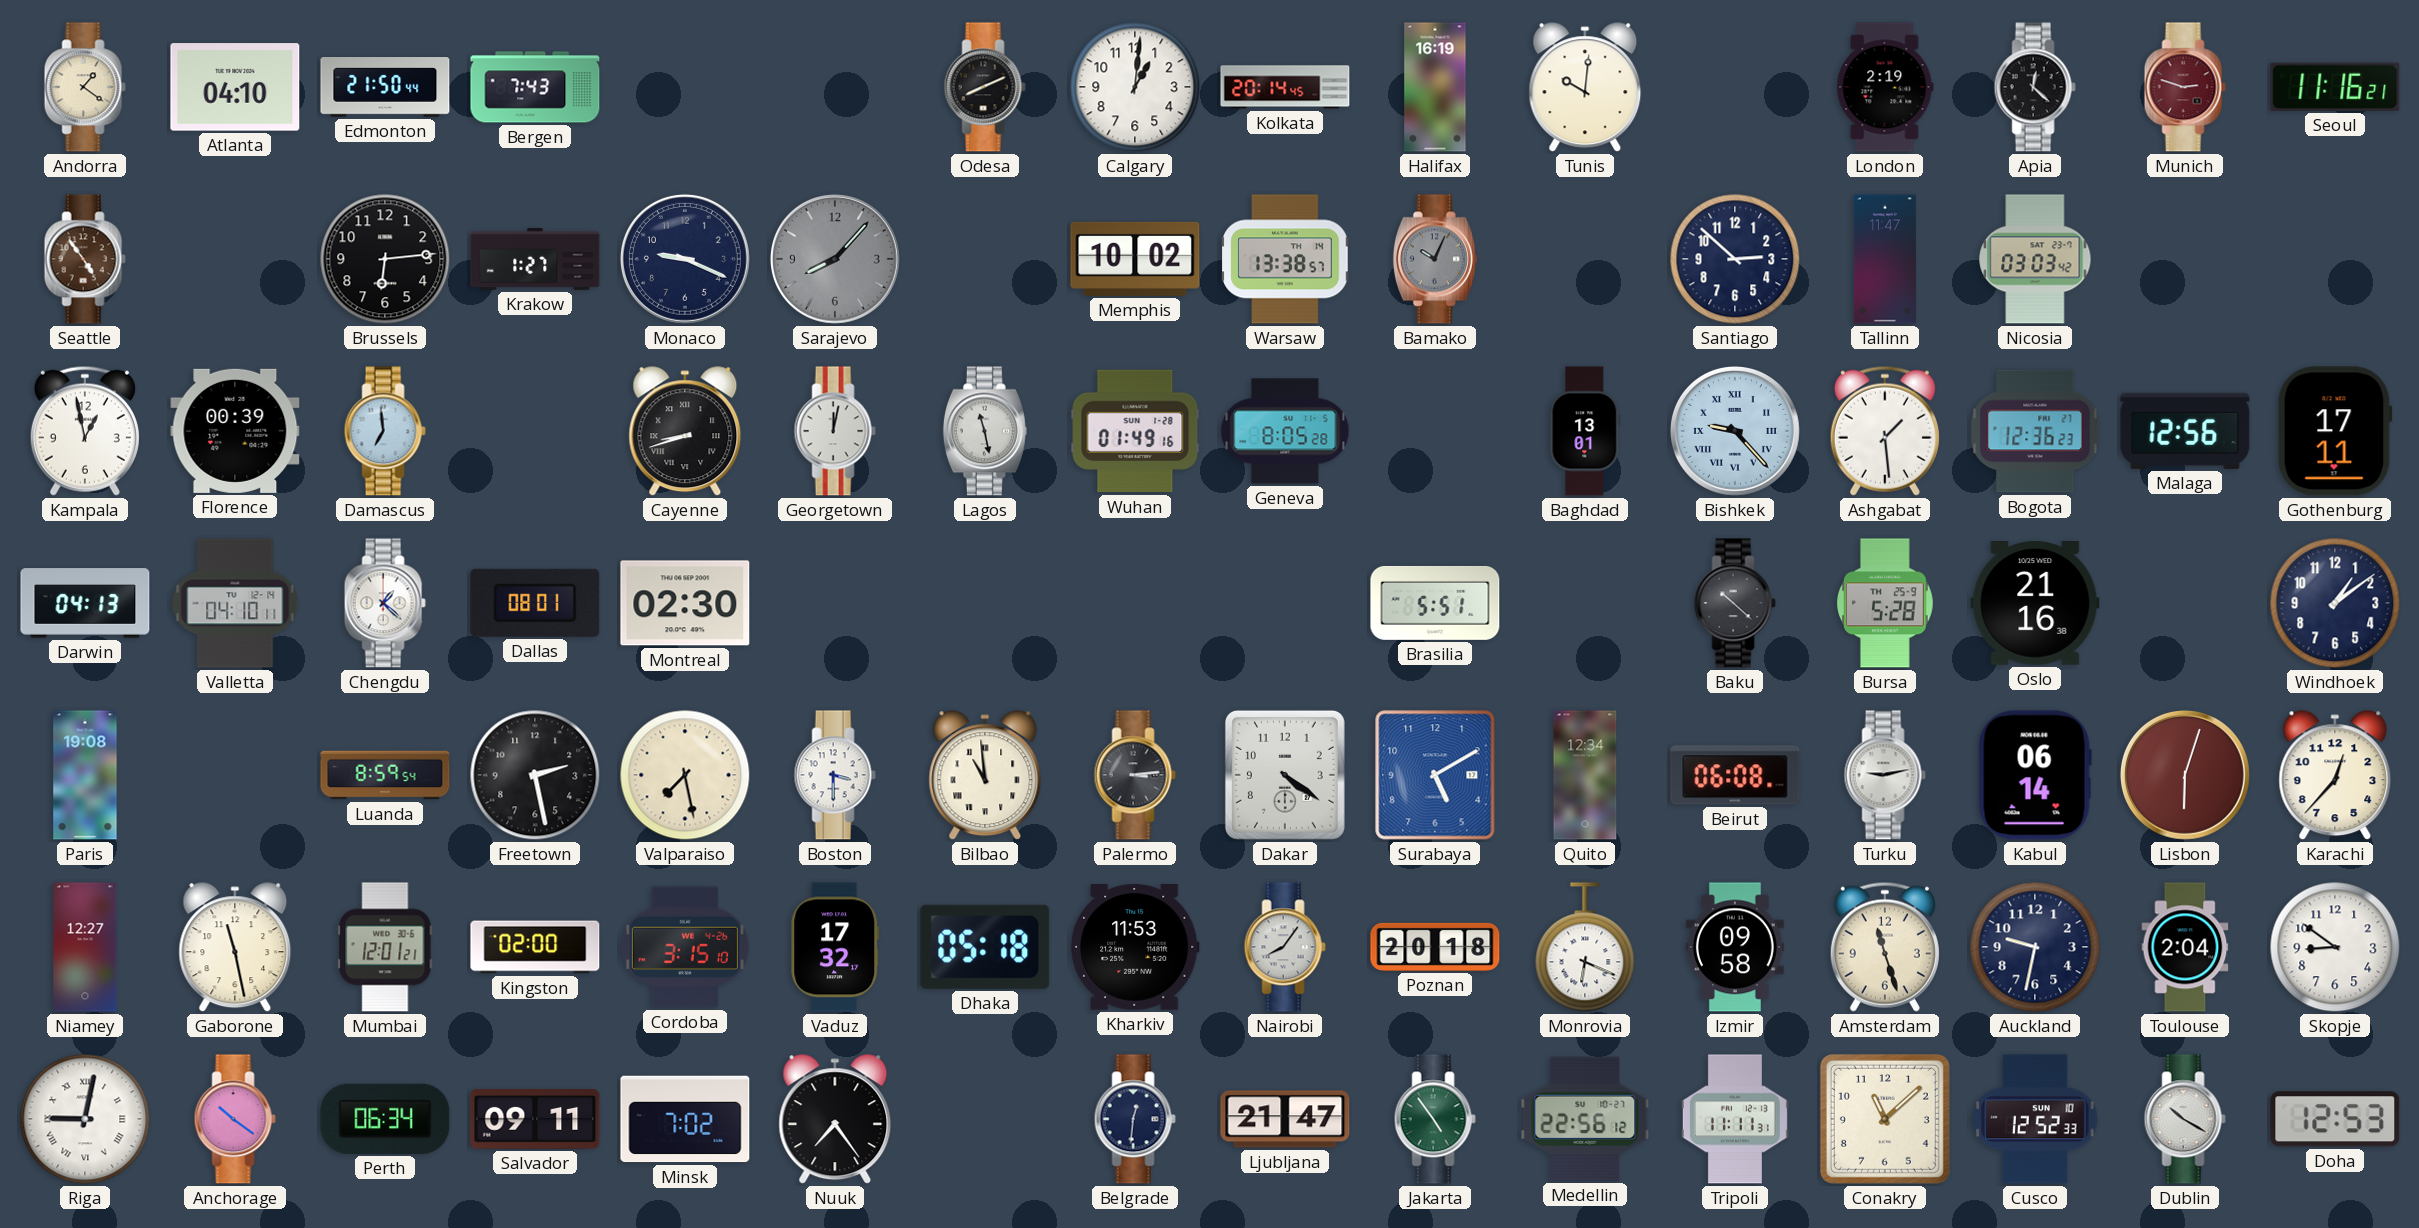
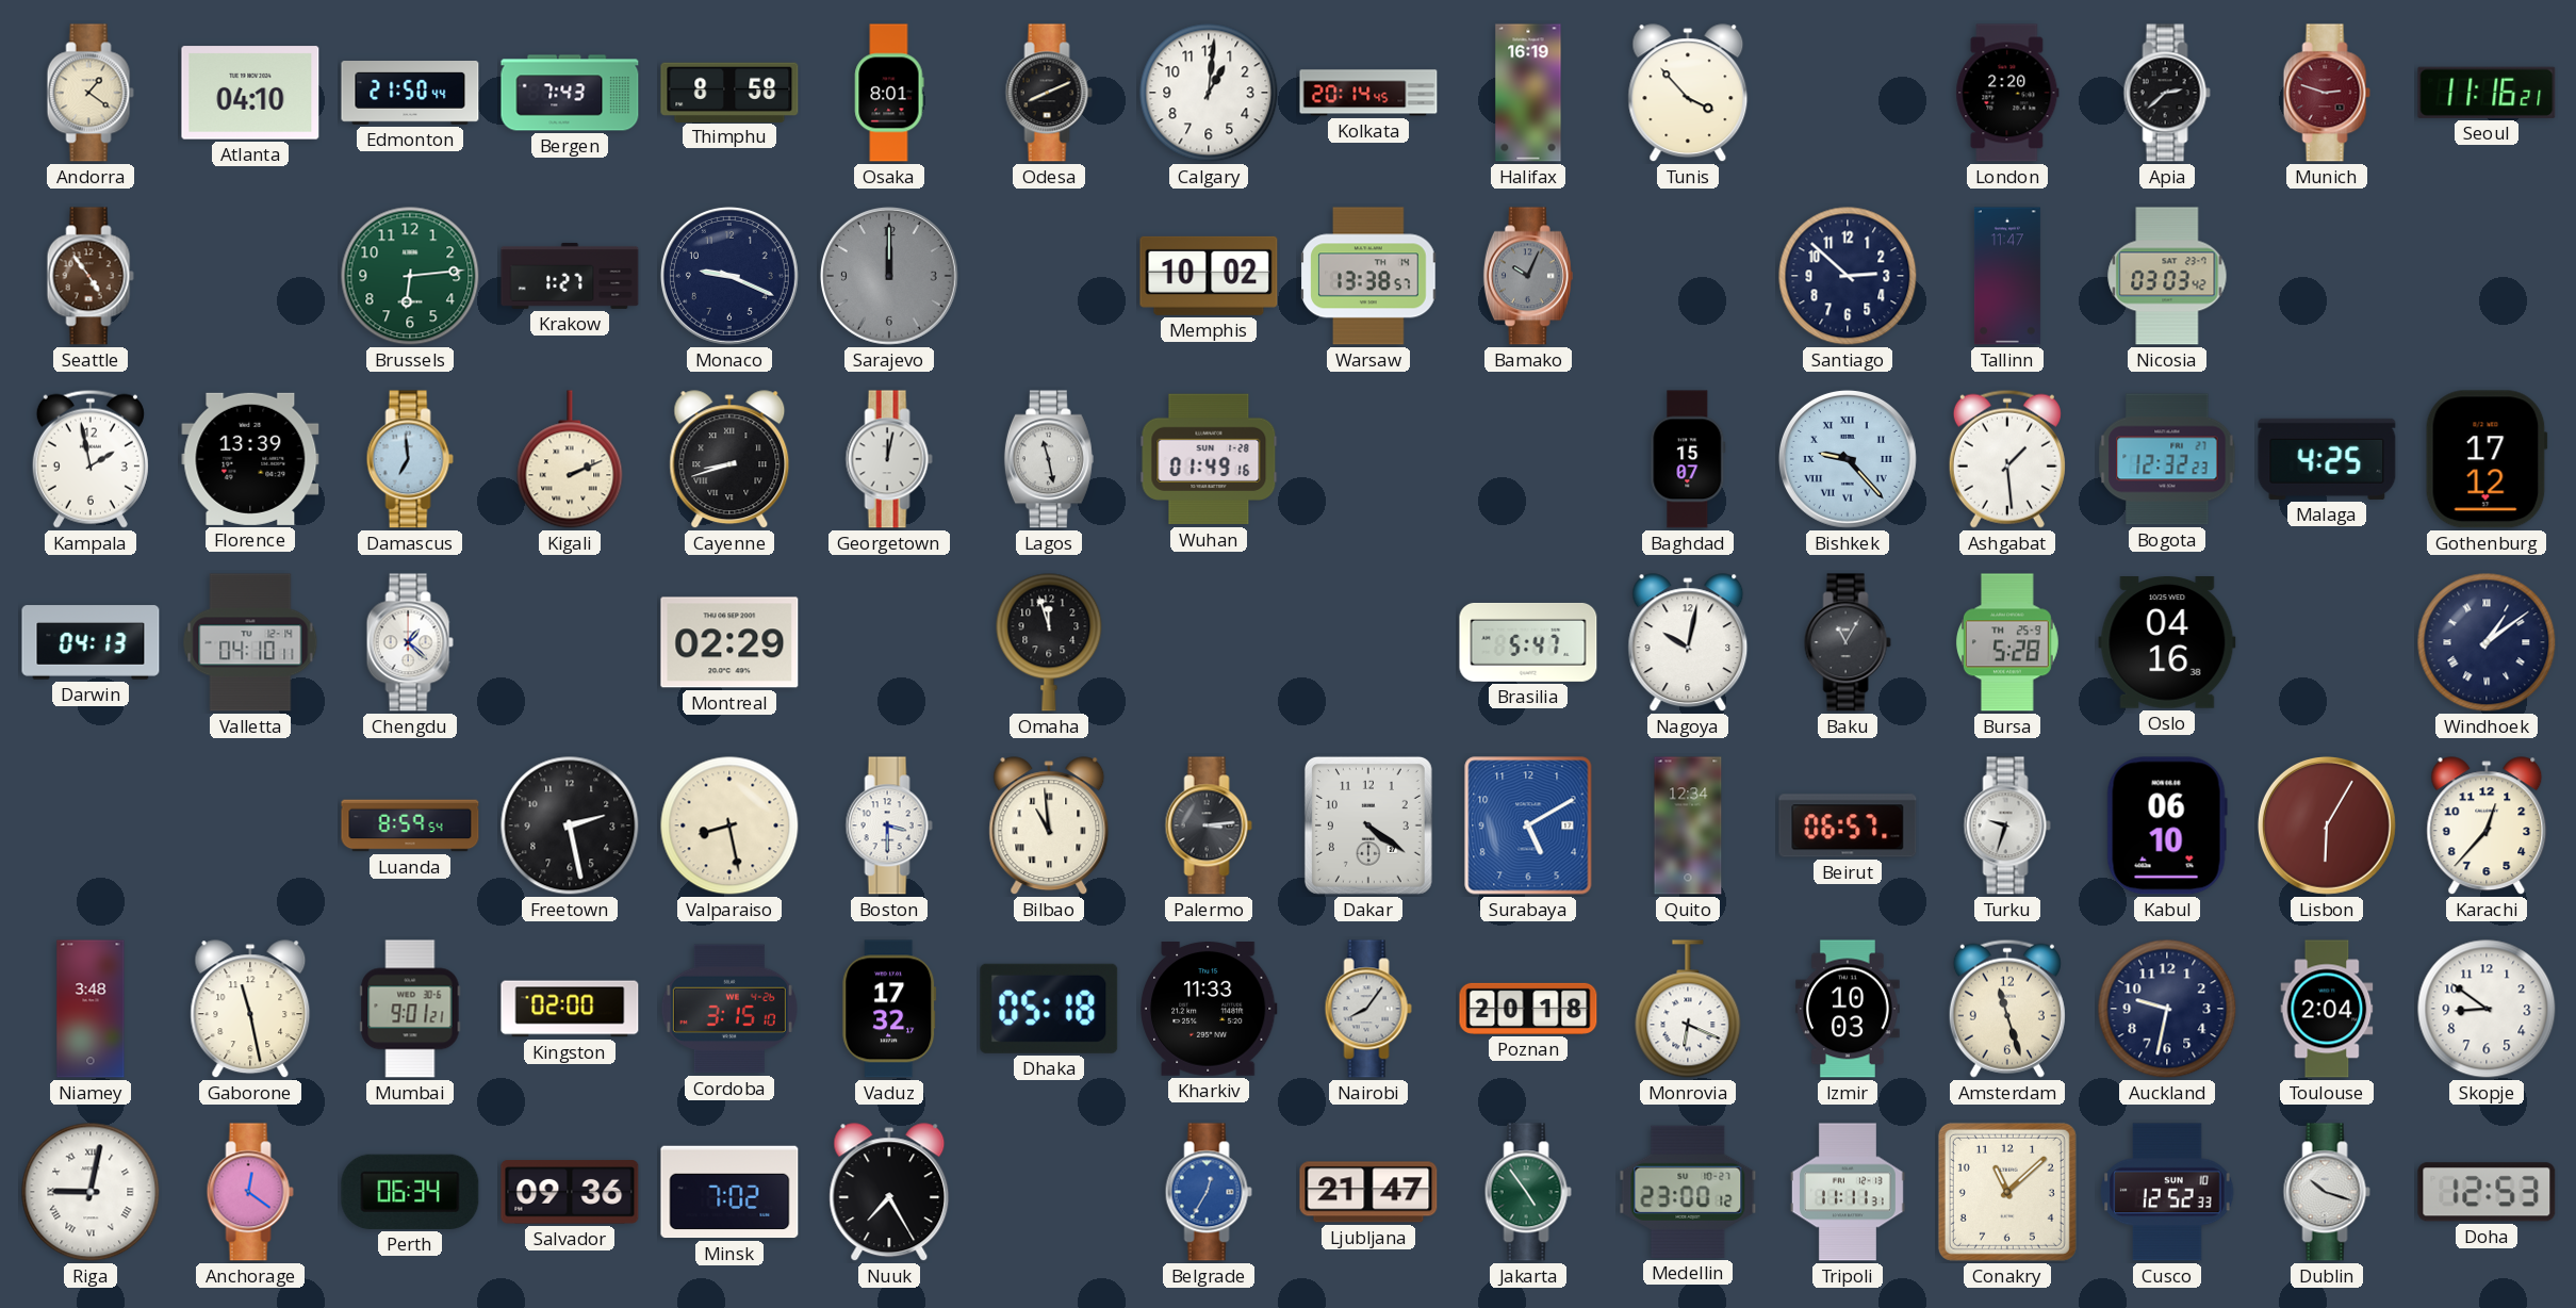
Thimphu: none -> 8:58
Osaka: none -> 8:01
Tunis: 10:01 -> 3:53
London: 2:19 -> 2:20
Apia: 12:22 -> 2:38
Brussels dial: black -> green
Sarajevo: 8:07 -> 12:00
Kampala: 12:58 -> 1:58
Florence: 00:39 -> 13:39
Kigali: none -> 2:11
Geneva: 8:05 -> none
Baghdad: 13:01 -> 15:07
Bogota: 12:36 -> 12:32
Malaga: 12:56 -> 4:25
Gothenburg: 17:11 -> 17:12
Dallas: 08:01 -> none
Montreal: 02:30 -> 02:29
Omaha: none -> 11:57
Brasilia: 5:51 -> 5:47
Nagoya: none -> 10:02
Baku: 10:22 -> 11:05
Oslo: 21:16 -> 04:16
Windhoek numerals: Arabic -> Roman
Paris: 19:08 -> none
Valparaiso: 7:28 -> 8:28
Beirut: 06:08 -> 06:57
Turku: 9:13 -> 9:33
Kabul: 06:14 -> 06:10
Lisbon: 6:03 -> 6:05
Niamey: 12:27 -> 3:48
Mumbai: 12:01 -> 9:01
Kharkiv: 11:53 -> 11:33
Izmir: 09:58 -> 10:03
Anchorage: 10:21 -> 12:21
Salvador: 09:11 -> 09:36
Nuuk: 7:24 -> 7:25
Belgrade: 12:31 -> 12:35
Belgrade dial: navy -> blue
Medellin: 22:56 -> 23:00
Dublin: 10:20 -> 10:18
